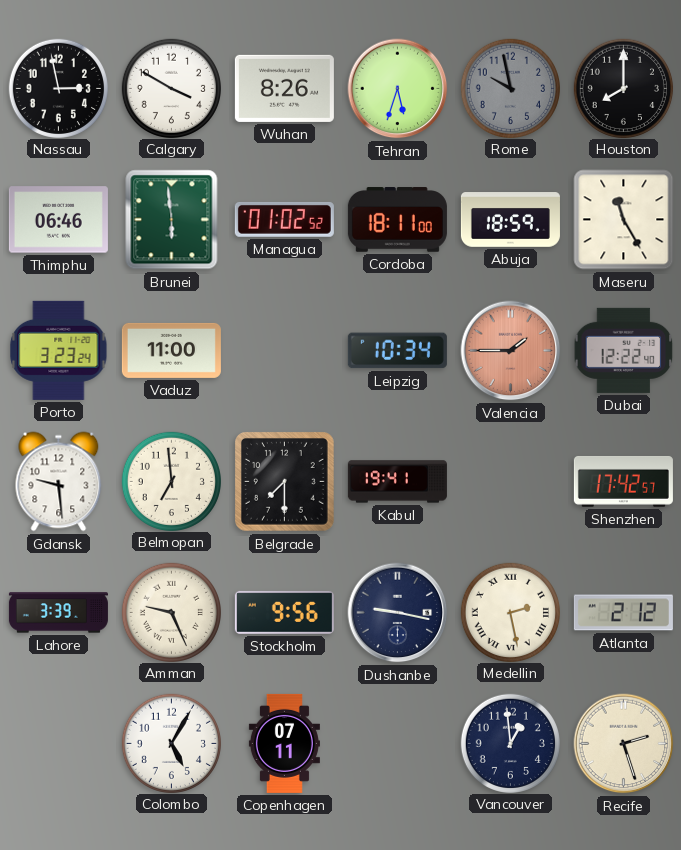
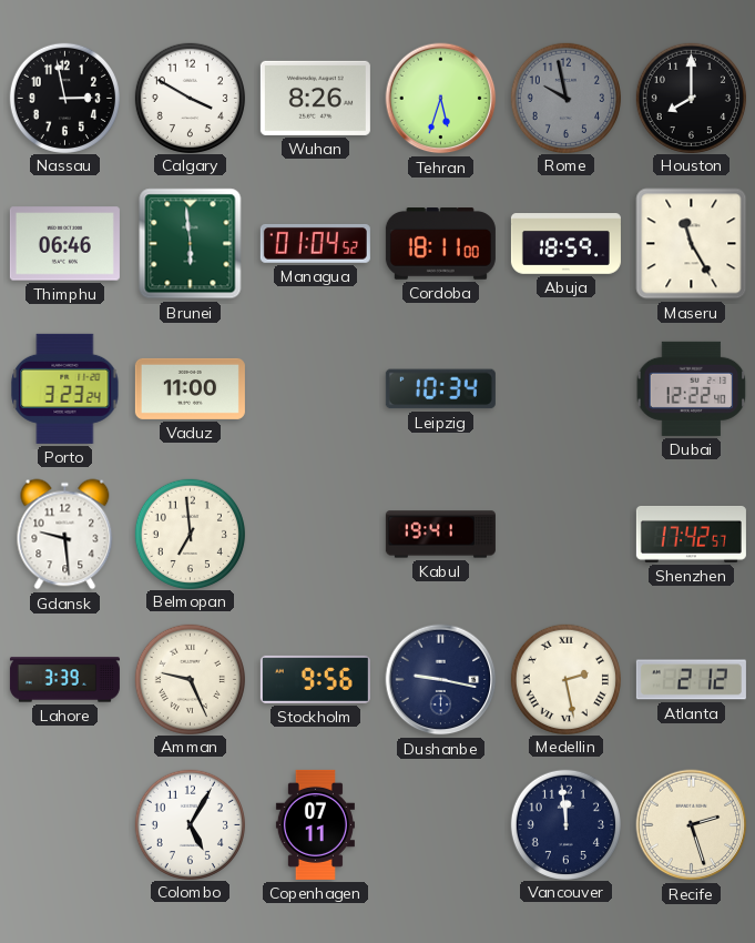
Managua: 01:02 -> 01:04
Valencia: 1:45 -> none
Belgrade: 7:30 -> none
Vancouver: 12:59 -> 11:59
